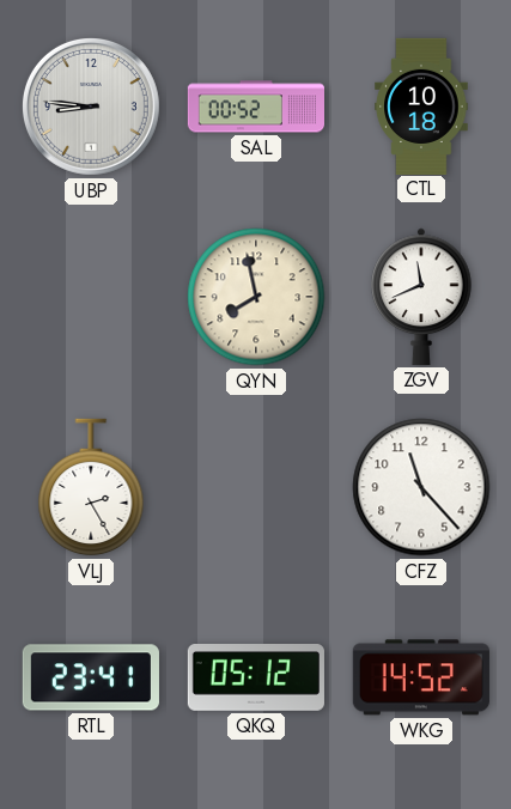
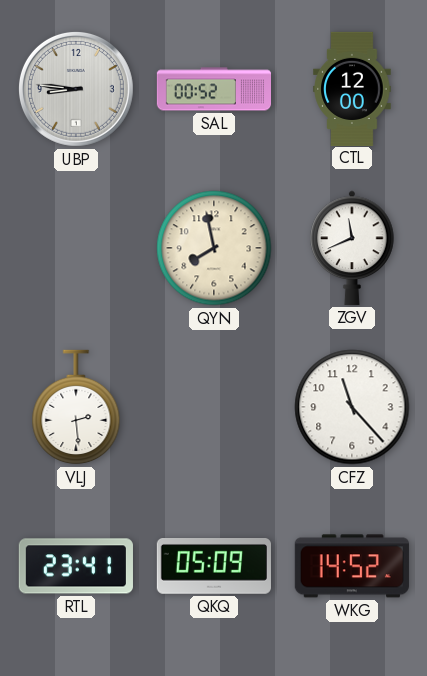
CTL: 10:18 -> 12:00
VLJ: 2:25 -> 2:29
QKQ: 05:12 -> 05:09
